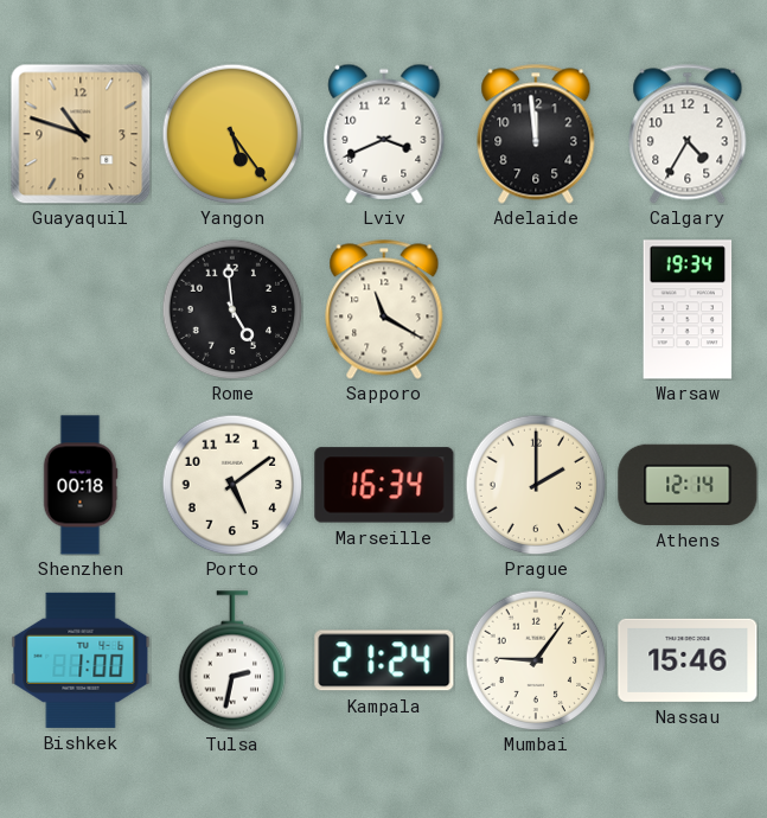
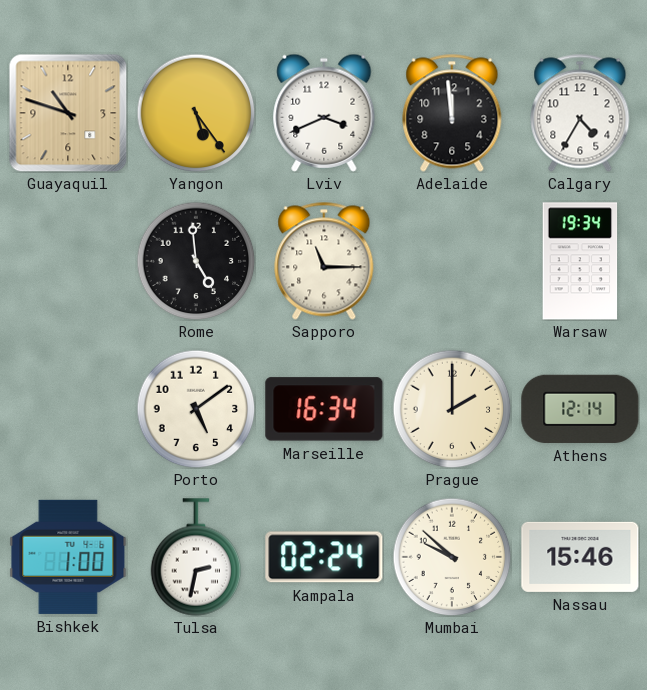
Sapporo: 11:20 -> 11:15
Shenzhen: 00:18 -> none
Kampala: 21:24 -> 02:24
Mumbai: 9:06 -> 9:52
